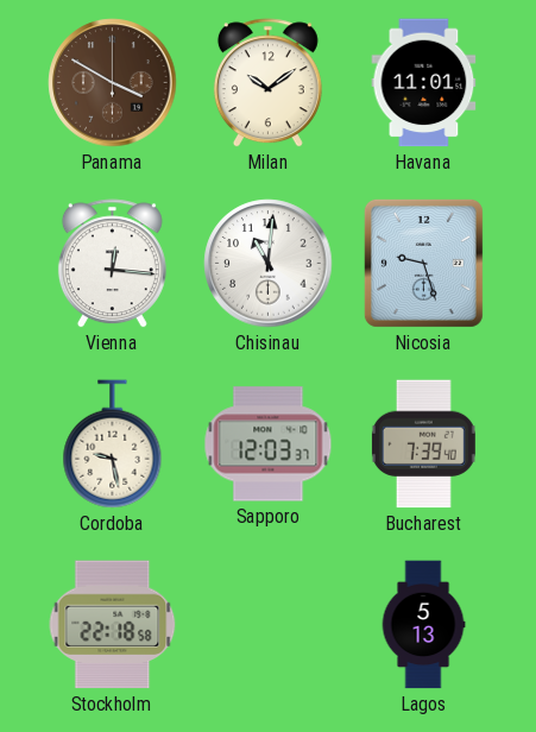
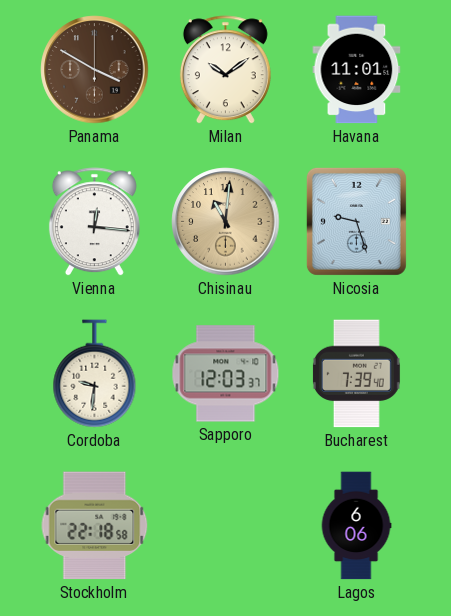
Chisinau dial: white -> champagne
Cordoba: 9:28 -> 9:31
Lagos: 5:13 -> 6:06
